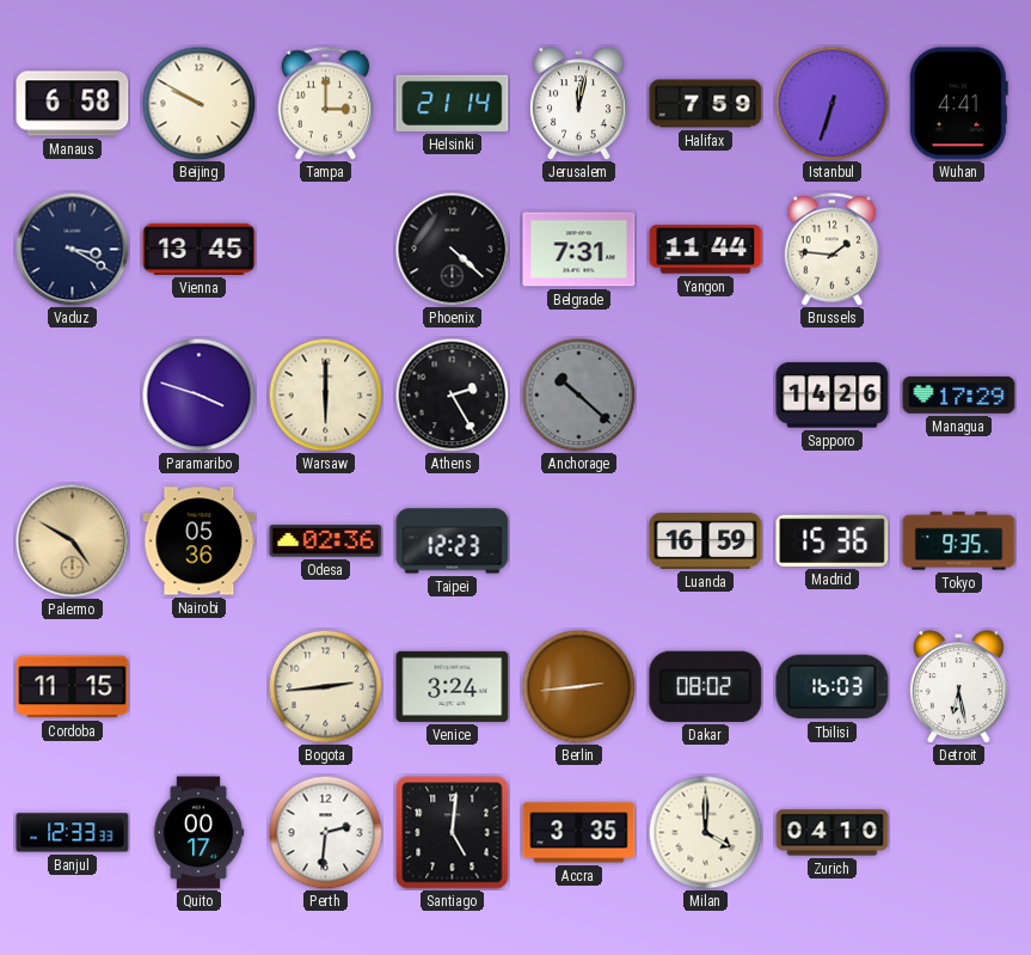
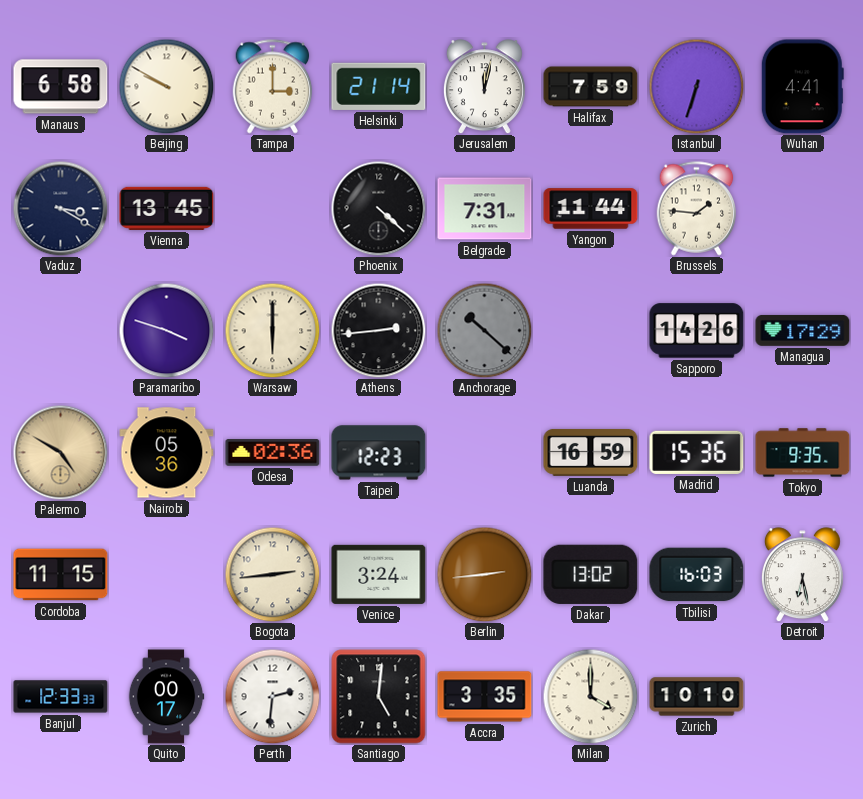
Athens: 2:25 -> 2:44
Dakar: 08:02 -> 13:02
Zurich: 04:10 -> 10:10
